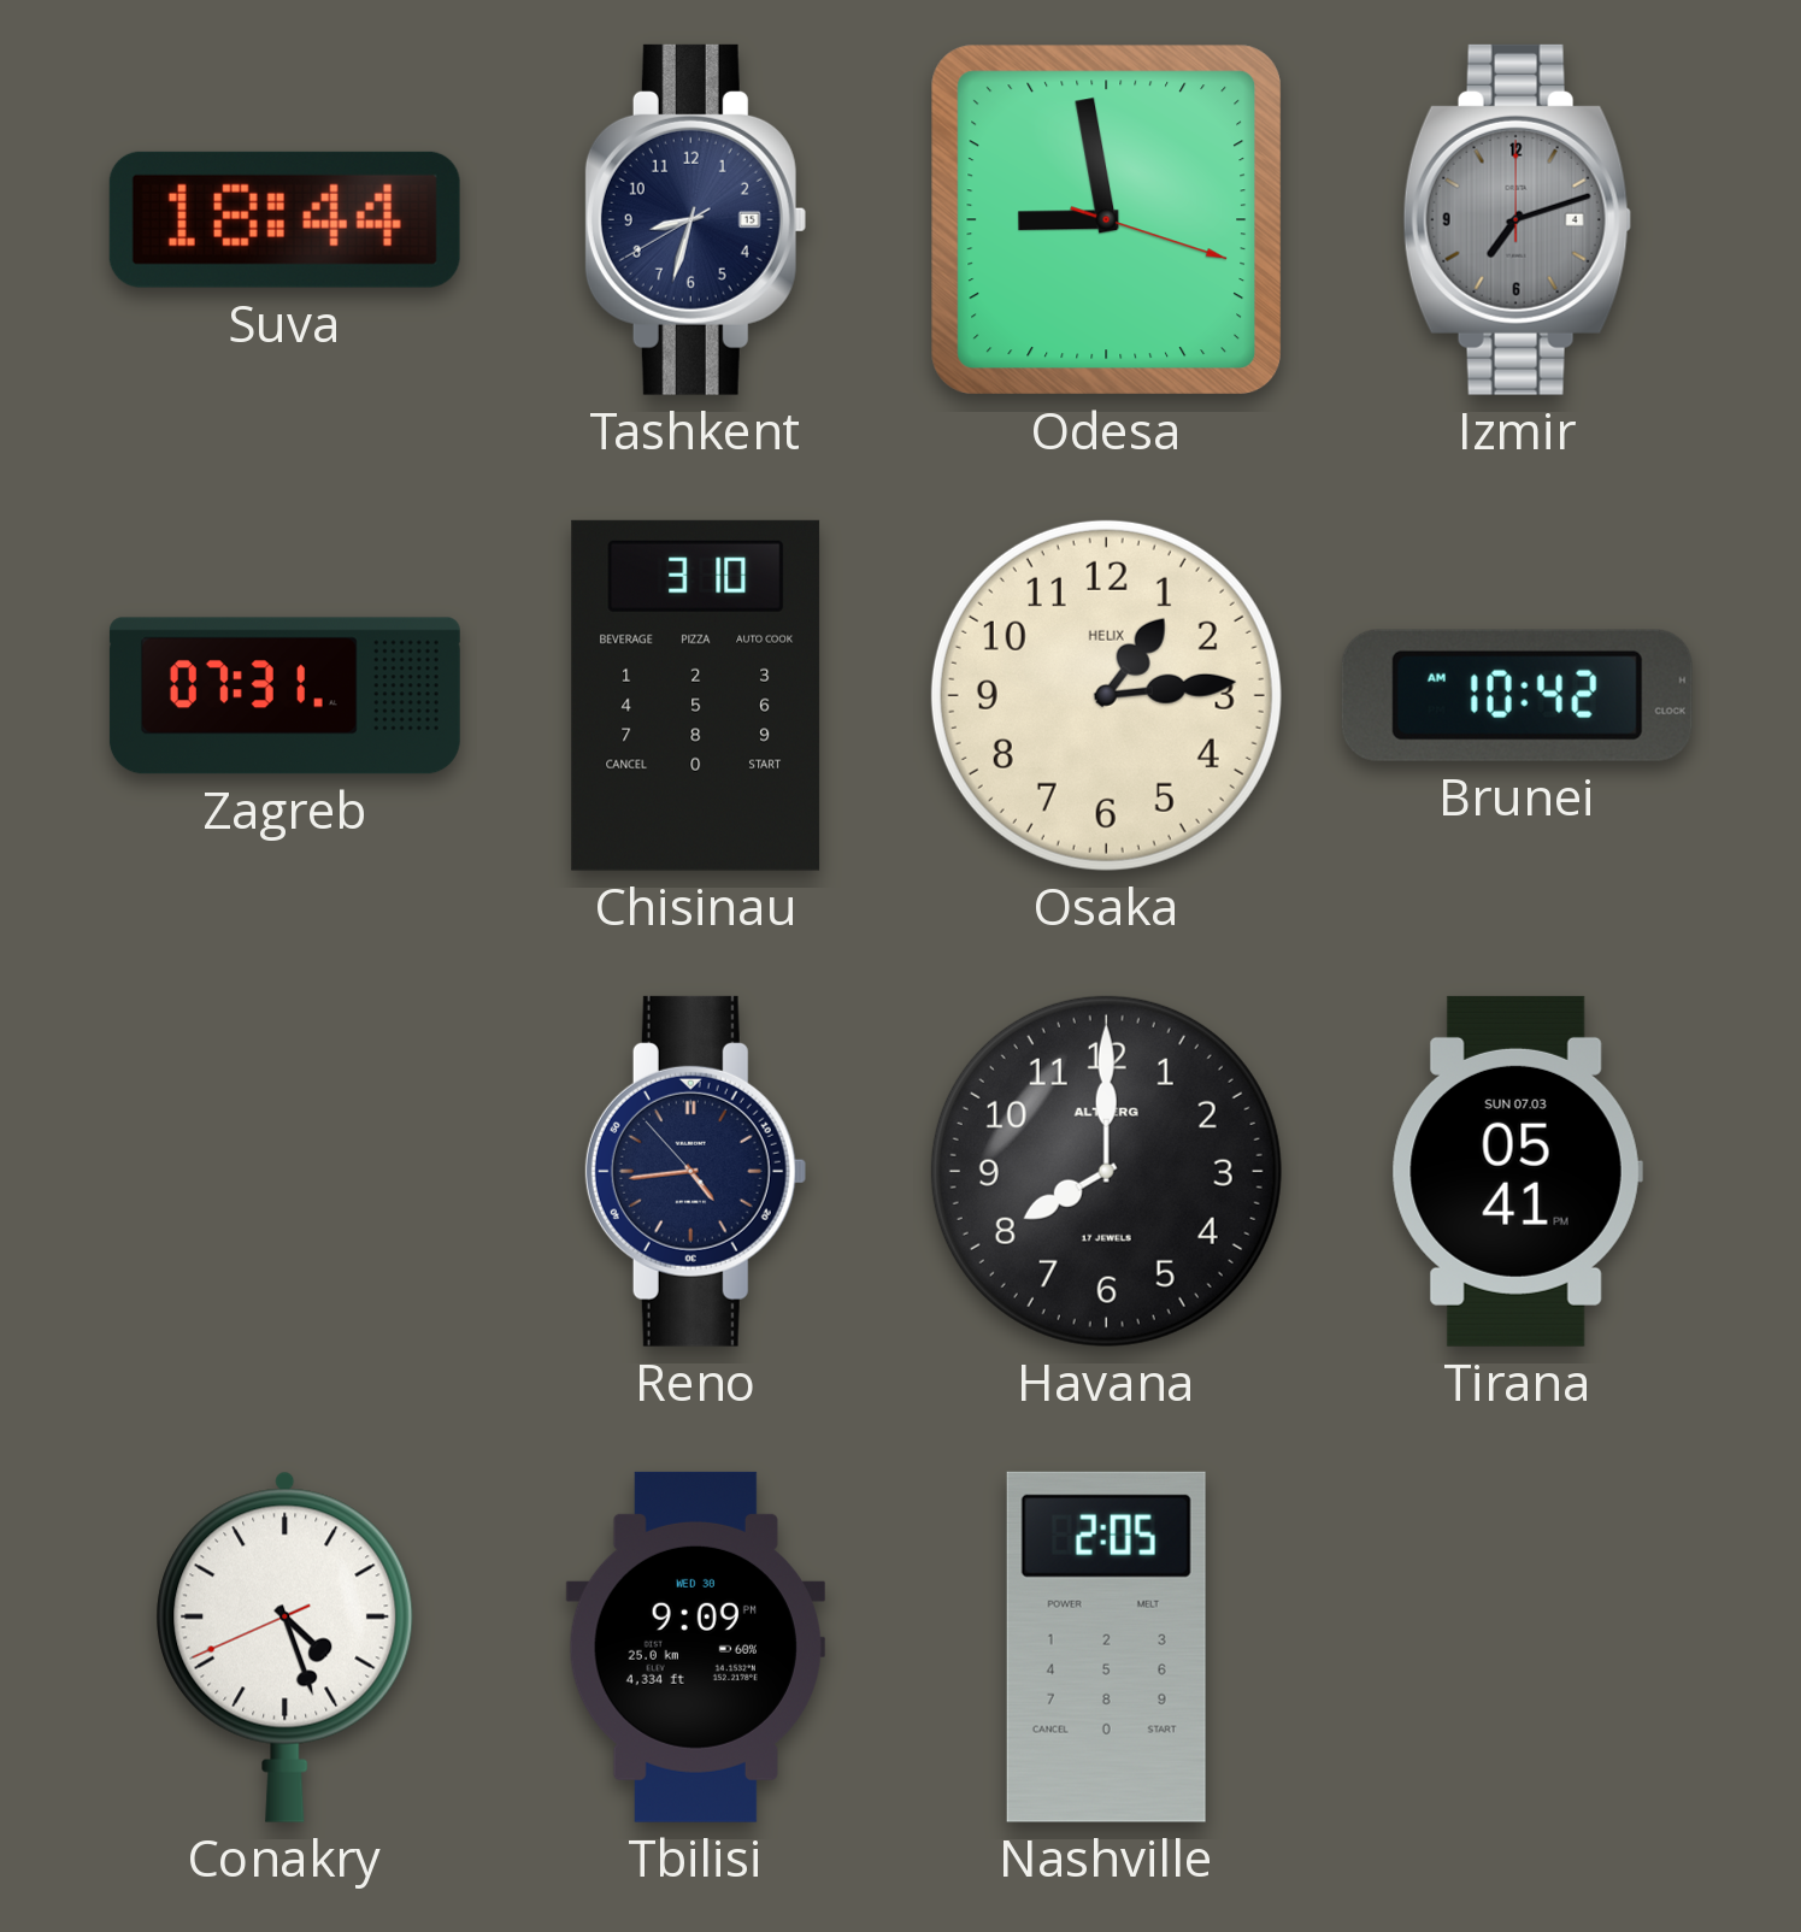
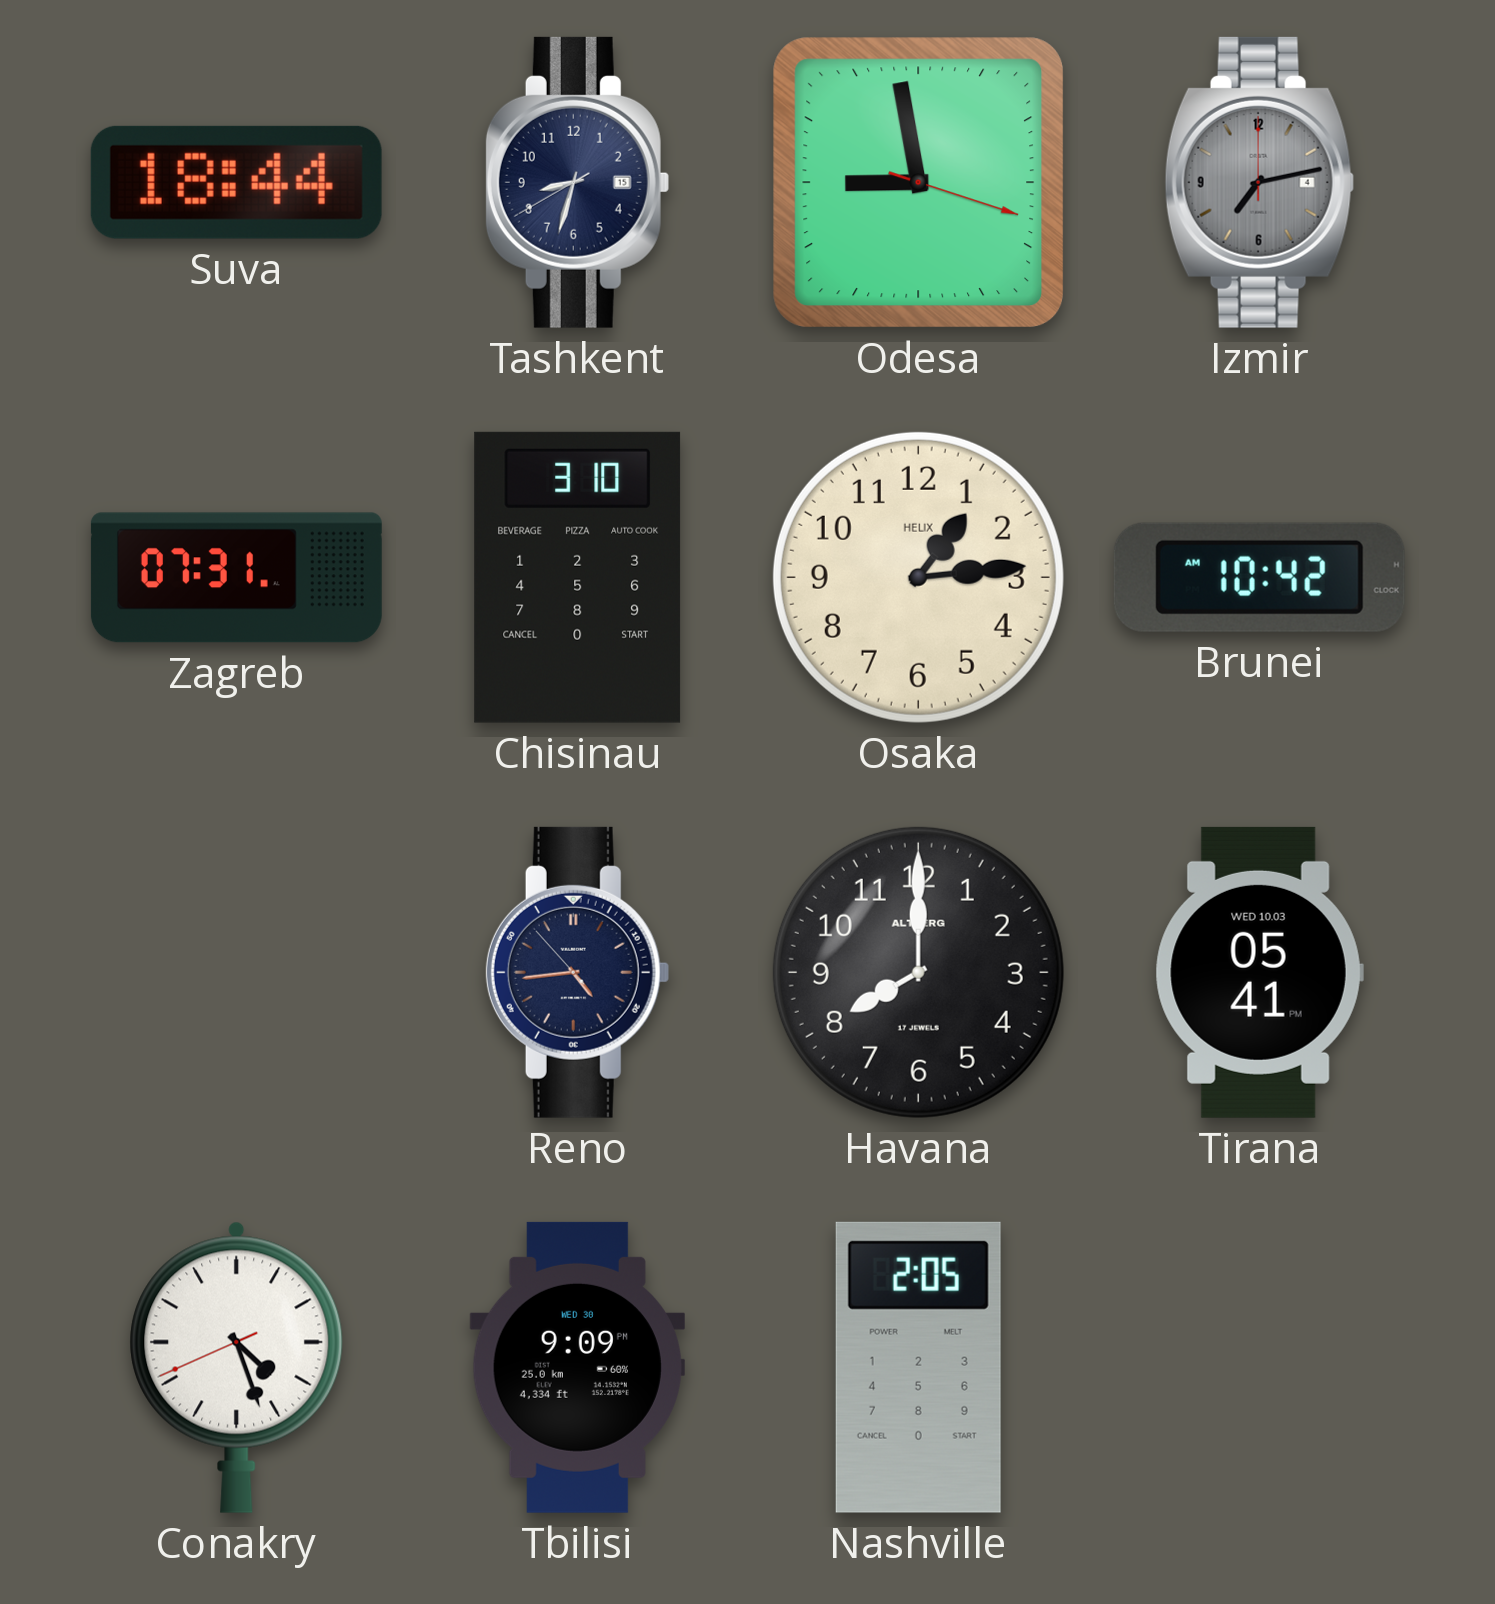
Izmir: 7:12 -> 7:13
Tirana date: SUN 07.03 -> WED 10.03
